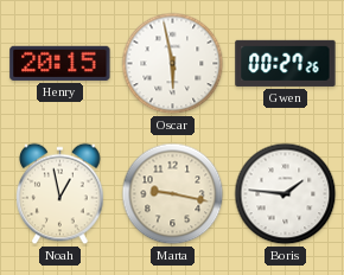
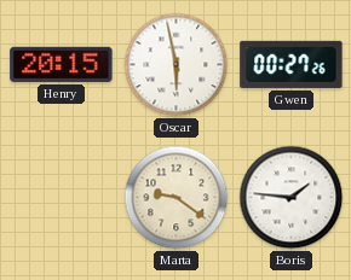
Noah: 12:58 -> none
Marta: 9:17 -> 9:21
